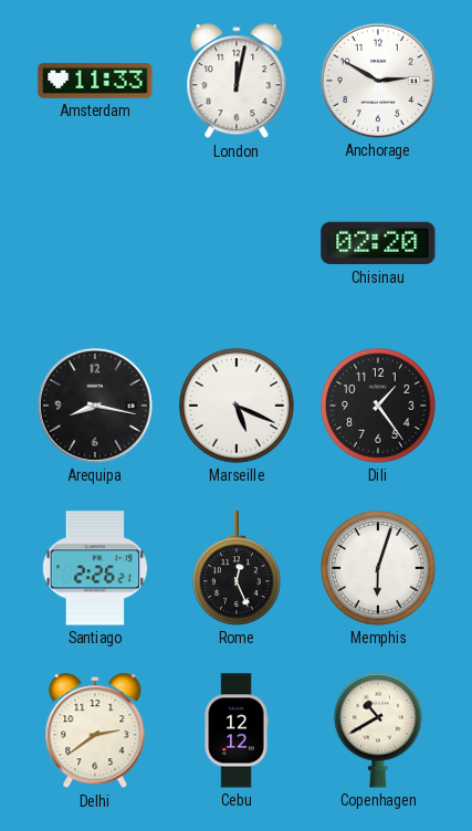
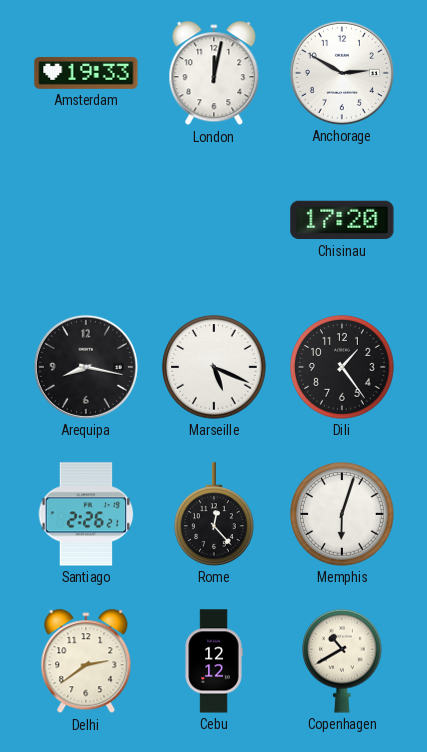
Amsterdam: 11:33 -> 19:33
Chisinau: 02:20 -> 17:20
Rome: 12:26 -> 12:23
